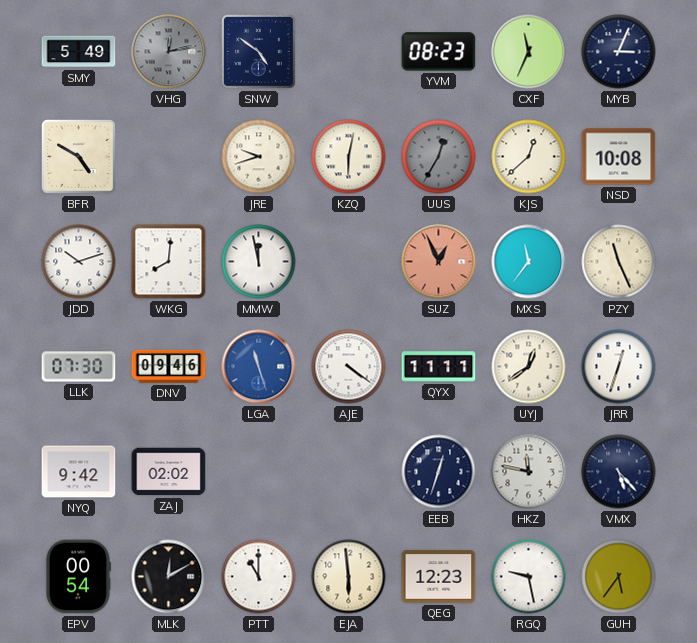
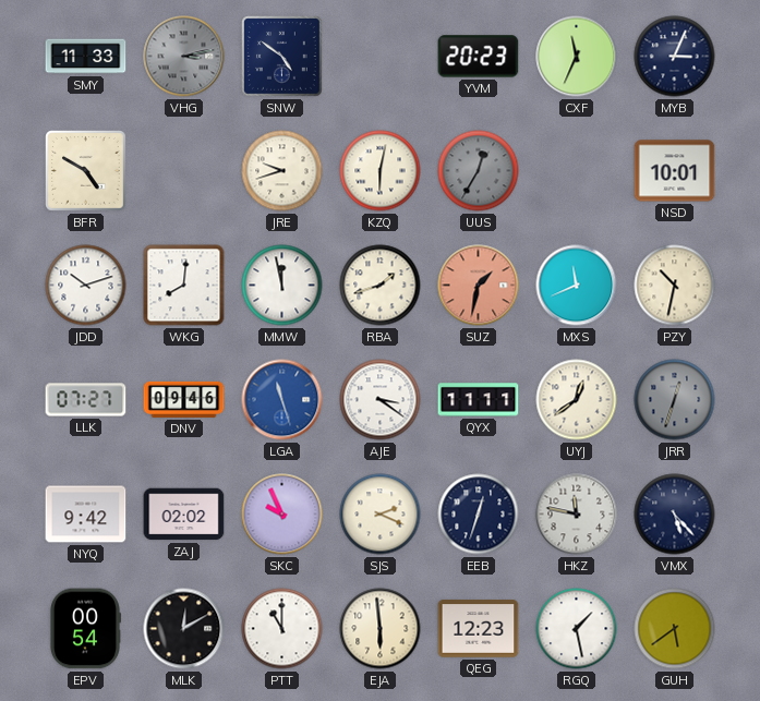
SMY: 5:49 -> 11:33
VHG: 12:13 -> 3:13
YVM: 08:23 -> 20:23
KJS: 12:38 -> none
NSD: 10:08 -> 10:01
RBA: none -> 1:42
SUZ: 12:56 -> 1:32
MXS: 11:36 -> 11:41
PZY: 11:26 -> 10:32
LLK: 07:30 -> 07:27
AJE: 4:21 -> 3:21
JRR dial: white -> grey
SKC: none -> 9:56
SJS: none -> 2:19
RGQ: 9:28 -> 1:28
GUH: 5:36 -> 5:39
